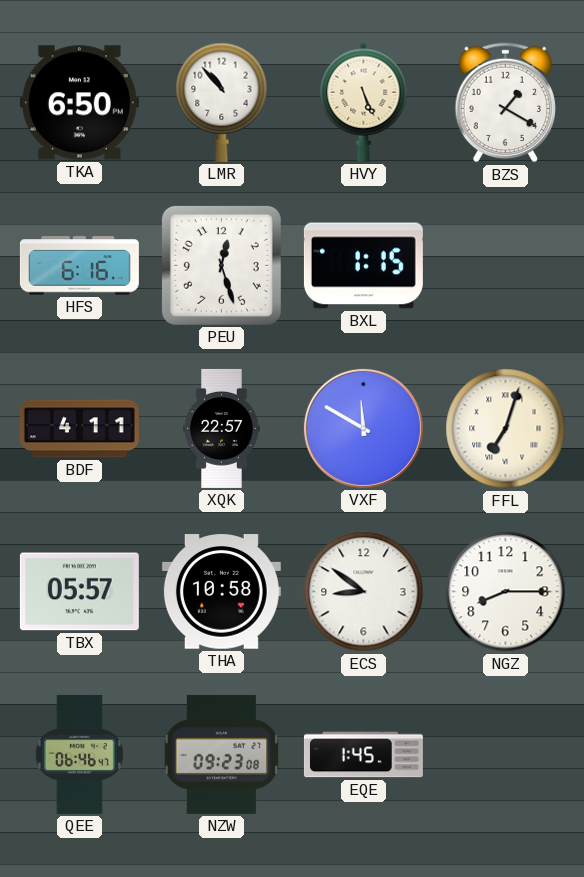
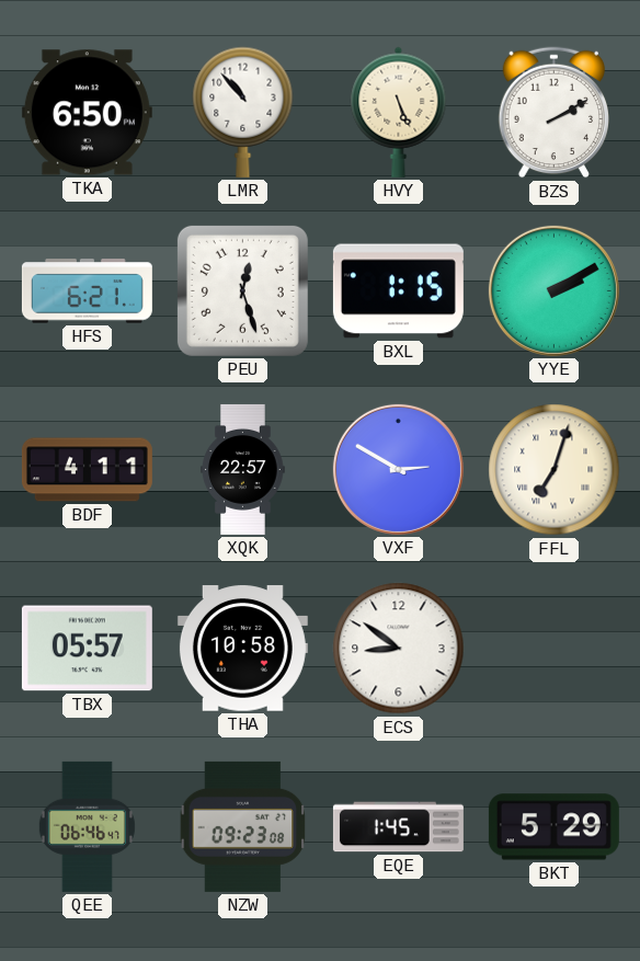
BZS: 1:20 -> 2:10
HFS: 6:16 -> 6:21
YYE: none -> 2:10
VXF: 11:50 -> 2:50
NGZ: 8:15 -> none
BKT: none -> 5:29
